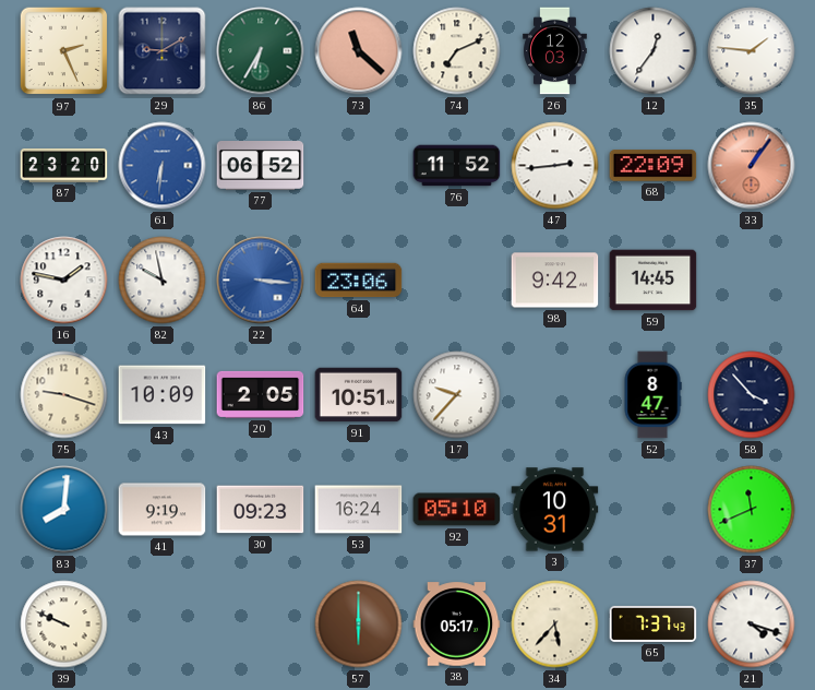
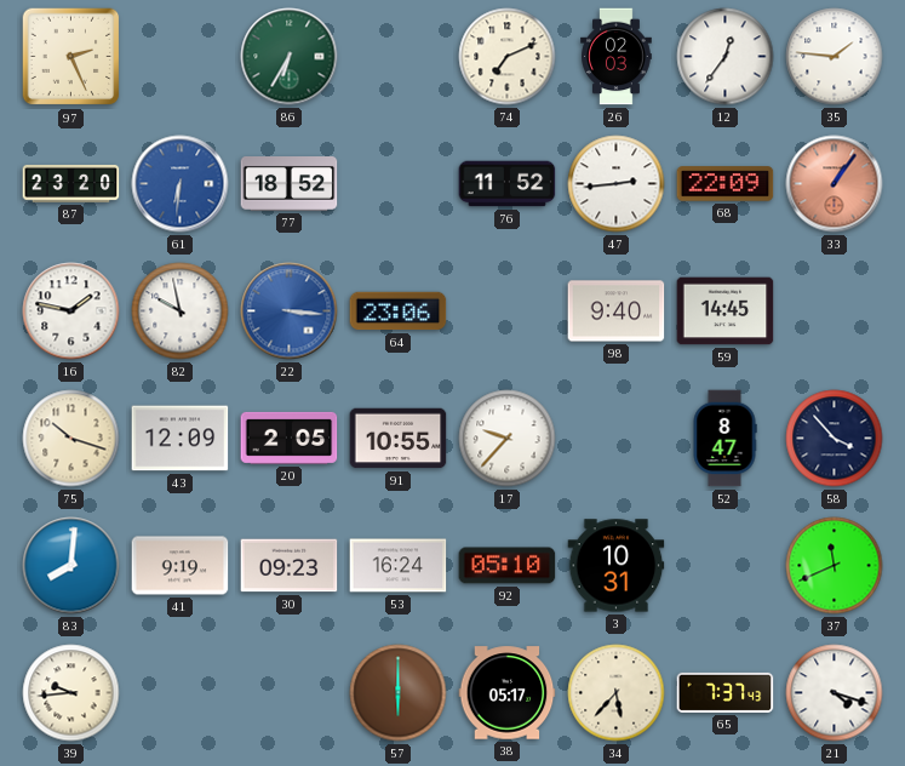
29: 9:10 -> none
73: 11:22 -> none
26: 12:03 -> 02:03
77: 06:52 -> 18:52
98: 9:42 -> 9:40
75: 9:18 -> 10:18
43: 10:09 -> 12:09
91: 10:51 -> 10:55
39: 9:49 -> 9:44
